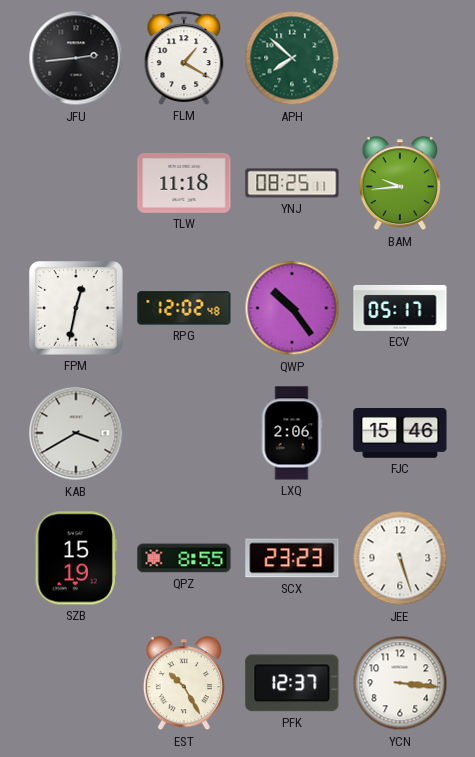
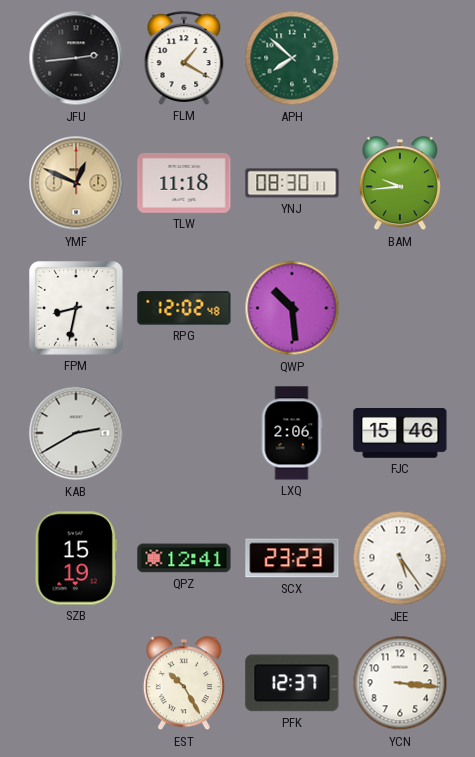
YMF: none -> 12:49
YNJ: 08:25 -> 08:30
FPM: 12:32 -> 8:32
QWP: 10:24 -> 10:29
ECV: 05:17 -> none
KAB: 3:40 -> 2:40
QPZ: 8:55 -> 12:41
JEE: 5:27 -> 5:24
